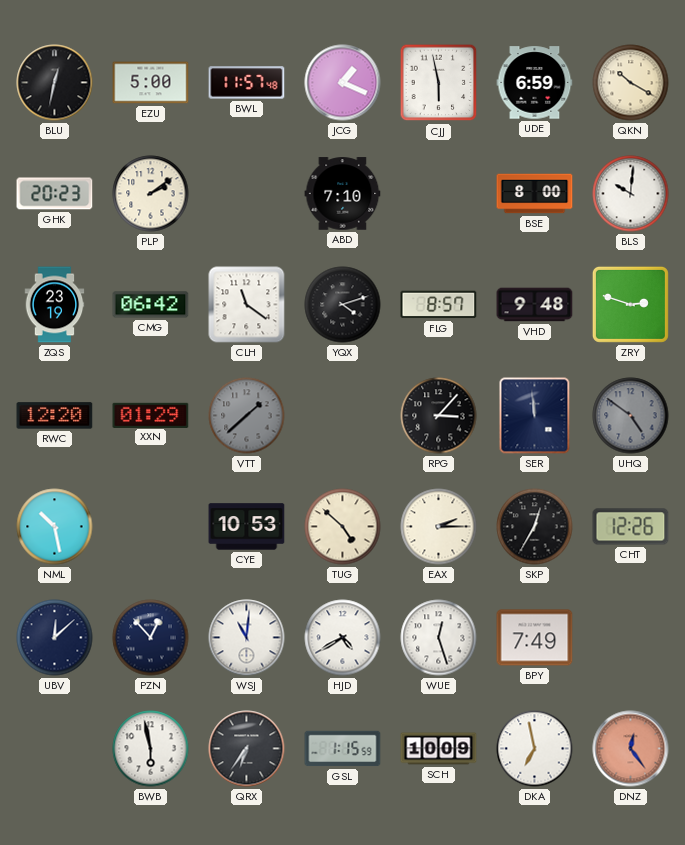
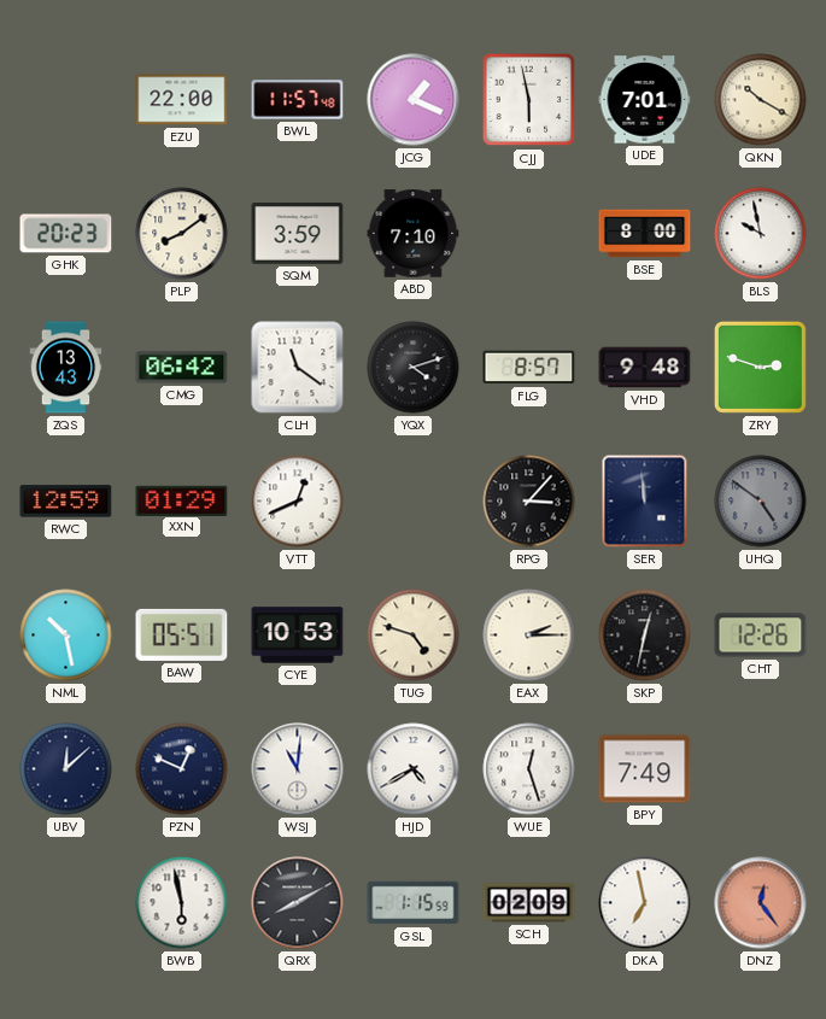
BLU: 12:32 -> none
EZU: 5:00 -> 22:00
UDE: 6:59 -> 7:01
PLP: 2:09 -> 8:09
SQM: none -> 3:59
BLS: 10:01 -> 9:58
ZQS: 23:19 -> 13:43
RWC: 12:20 -> 12:59
VTT: 1:38 -> 12:41
VTT dial: grey -> white
BAW: none -> 05:51
TUG: 4:52 -> 4:48
SKP: 12:35 -> 12:32
PZN: 12:53 -> 12:49
QRX: 6:36 -> 8:10
SCH: 10:09 -> 02:09
